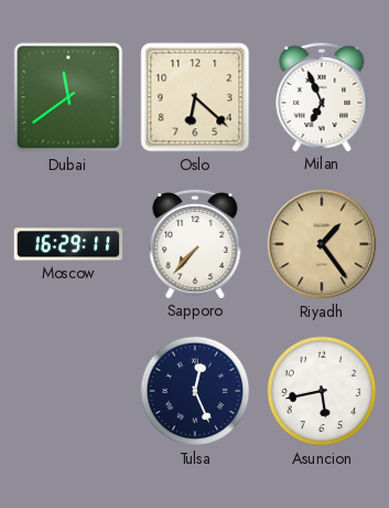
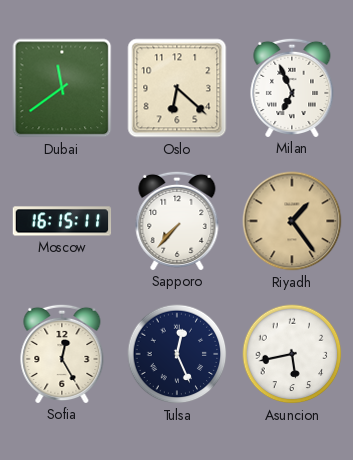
Moscow: 16:29 -> 16:15
Sofia: none -> 12:25
